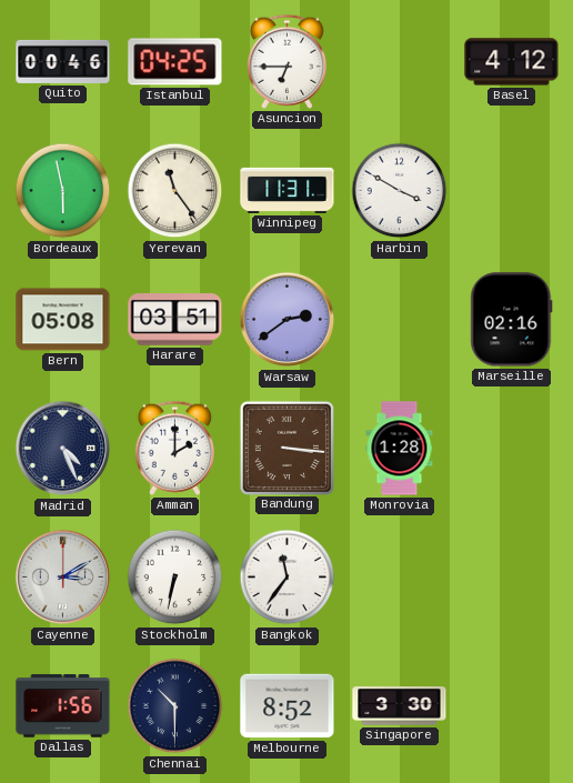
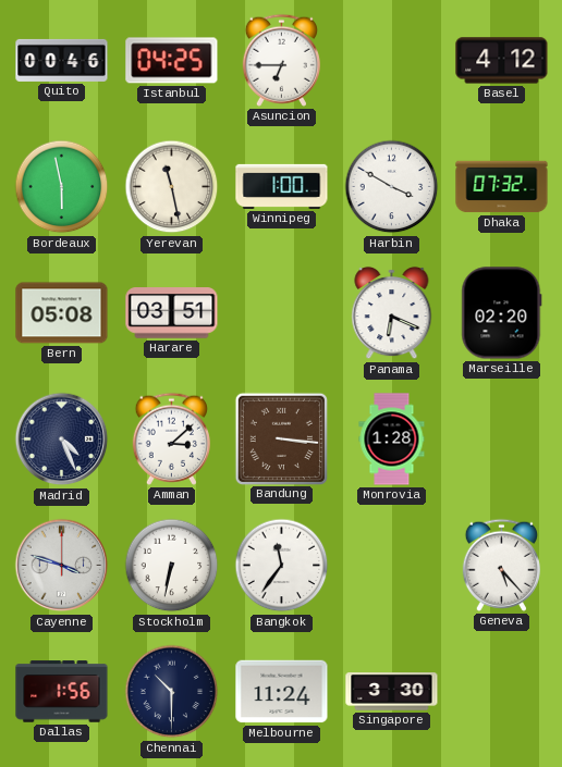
Yerevan: 11:24 -> 11:28
Winnipeg: 11:31 -> 1:00
Dhaka: none -> 07:32
Warsaw: 2:39 -> none
Panama: none -> 6:19
Marseille: 02:16 -> 02:20
Amman: 2:00 -> 3:08
Cayenne: 3:10 -> 3:48
Geneva: none -> 5:23
Melbourne: 8:52 -> 11:24
